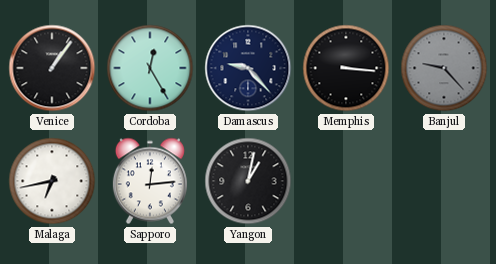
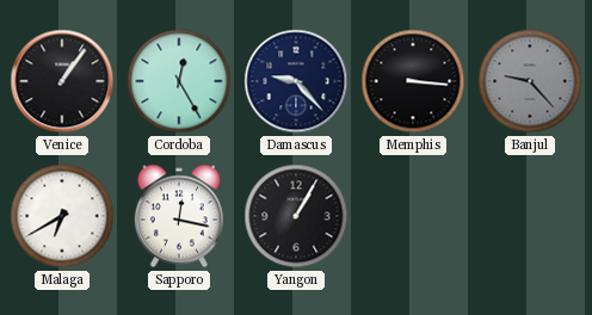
Malaga: 6:43 -> 6:40
Sapporo: 12:14 -> 12:17
Yangon: 1:02 -> 1:05
